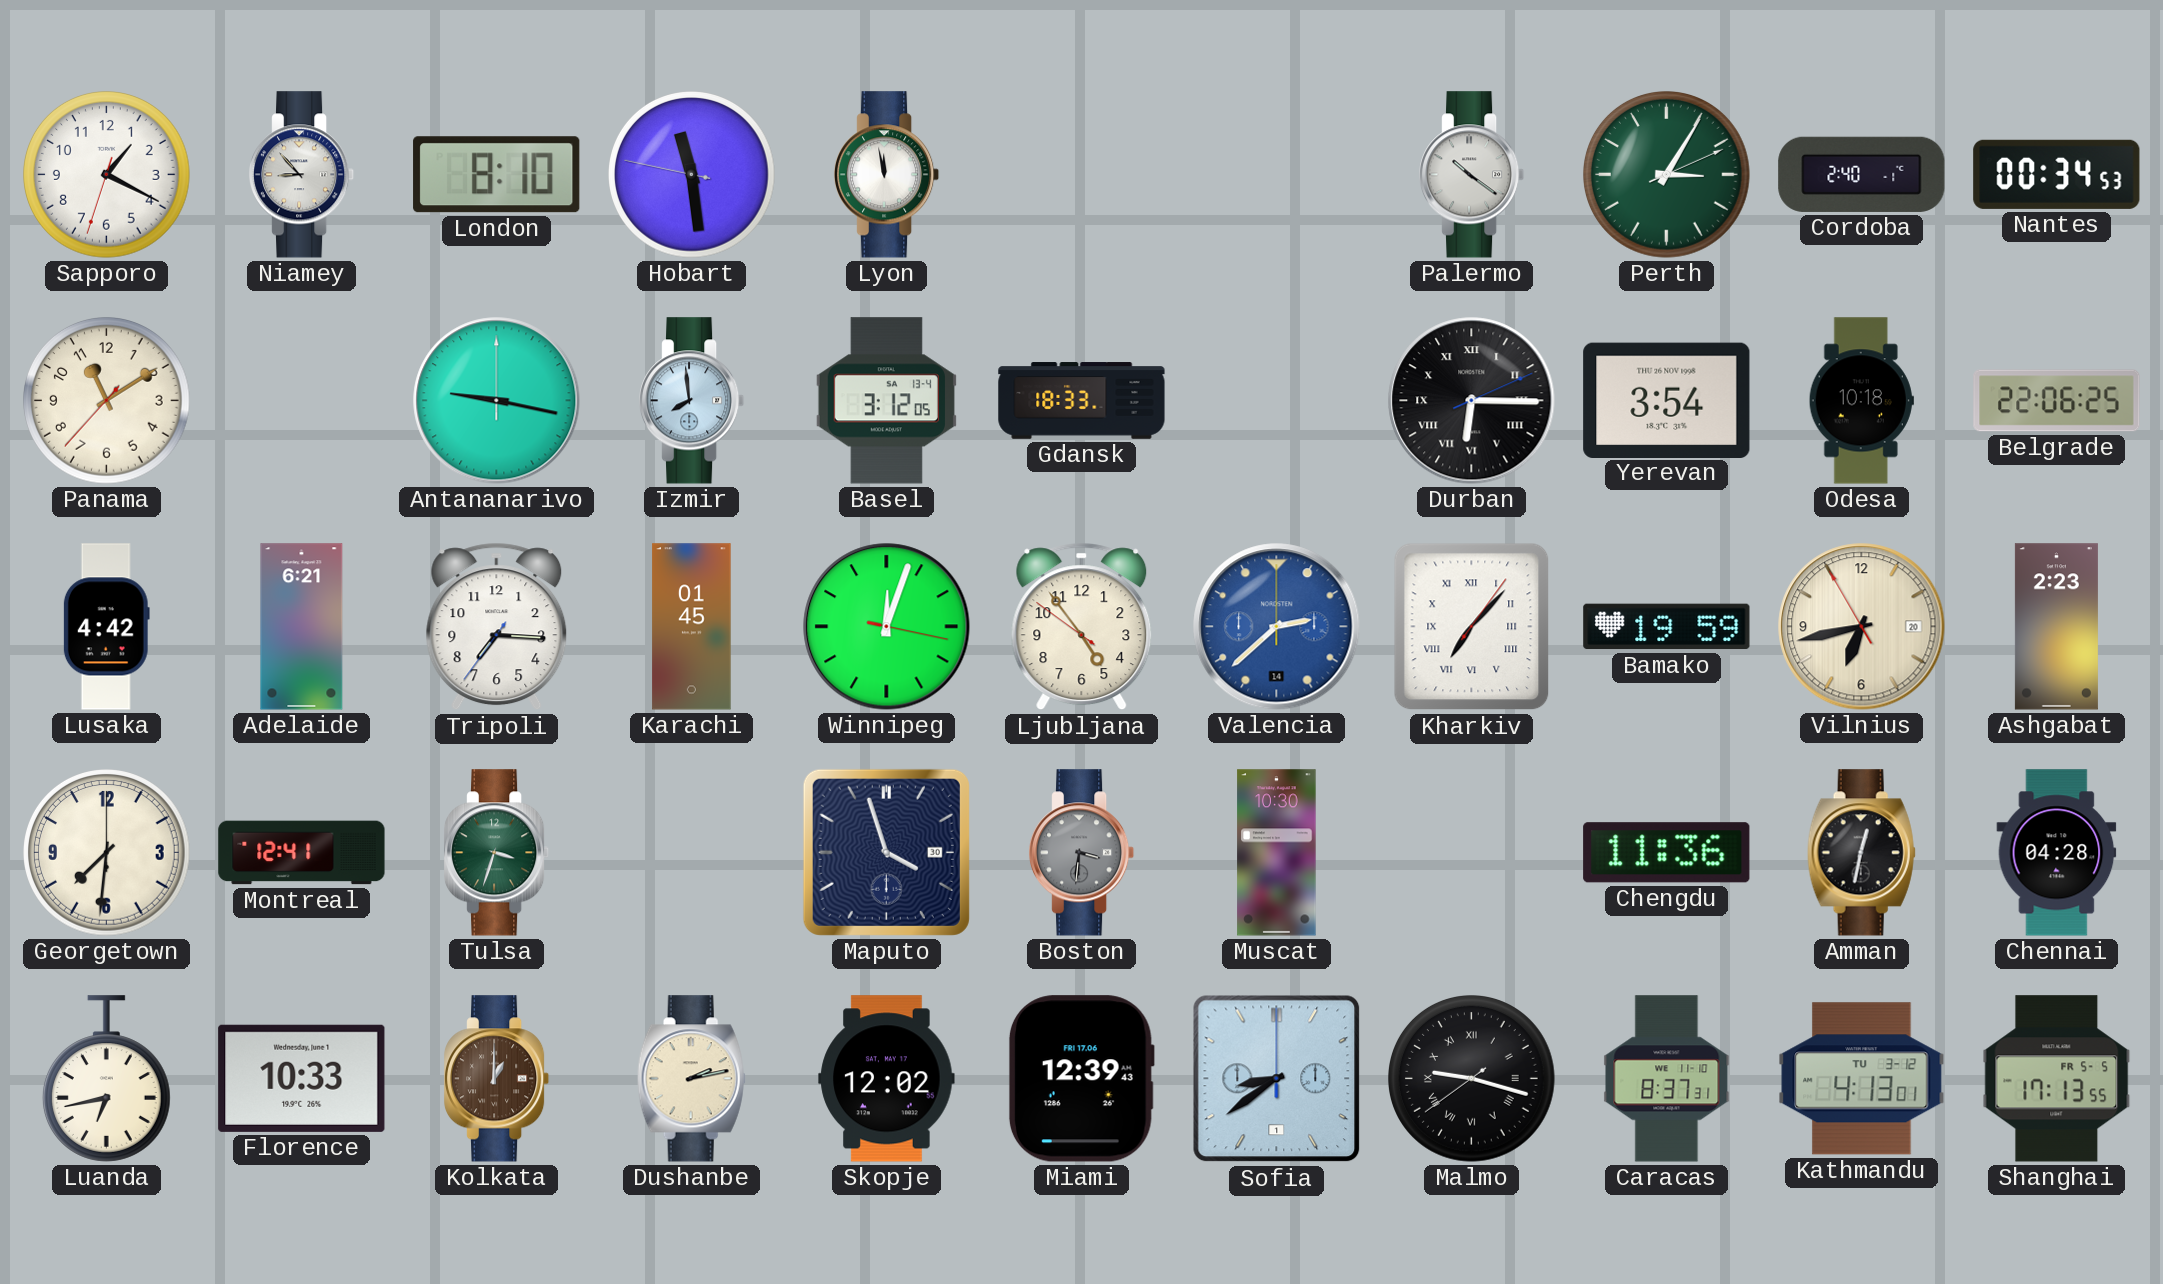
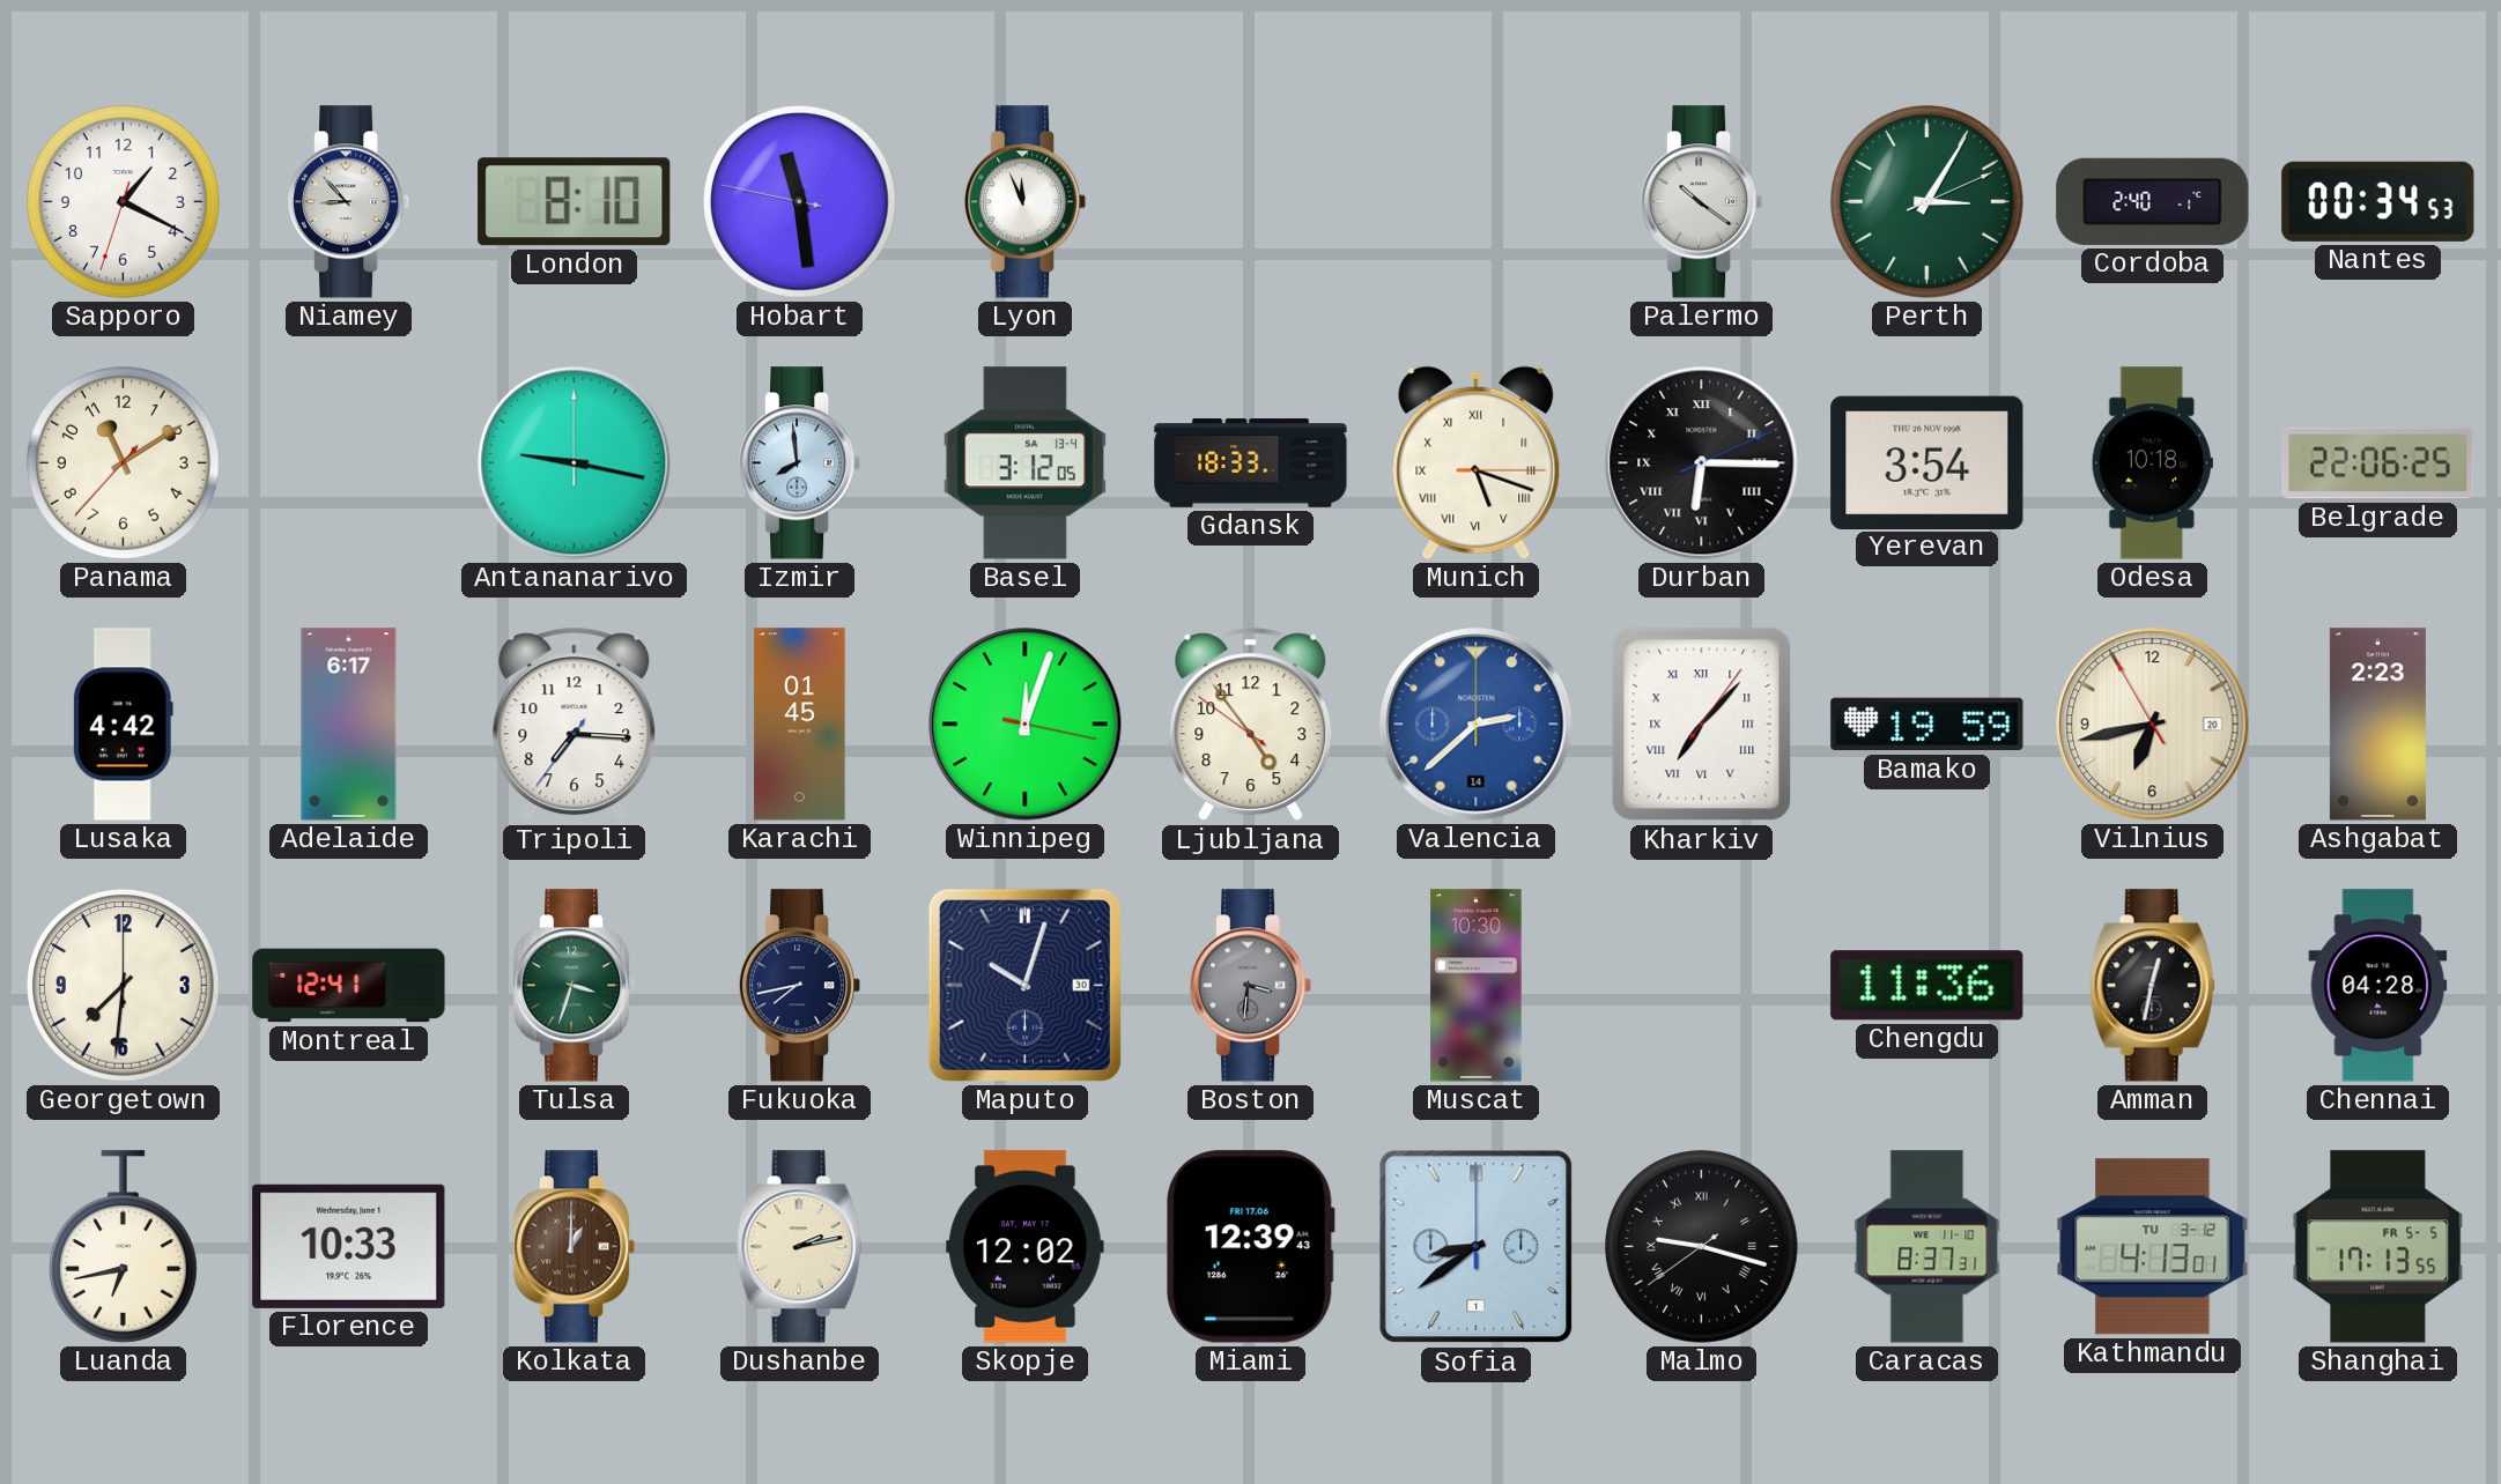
Lyon: 11:58 -> 11:56
Munich: none -> 5:18
Adelaide: 6:21 -> 6:17
Fukuoka: none -> 7:43
Maputo: 3:57 -> 10:03
